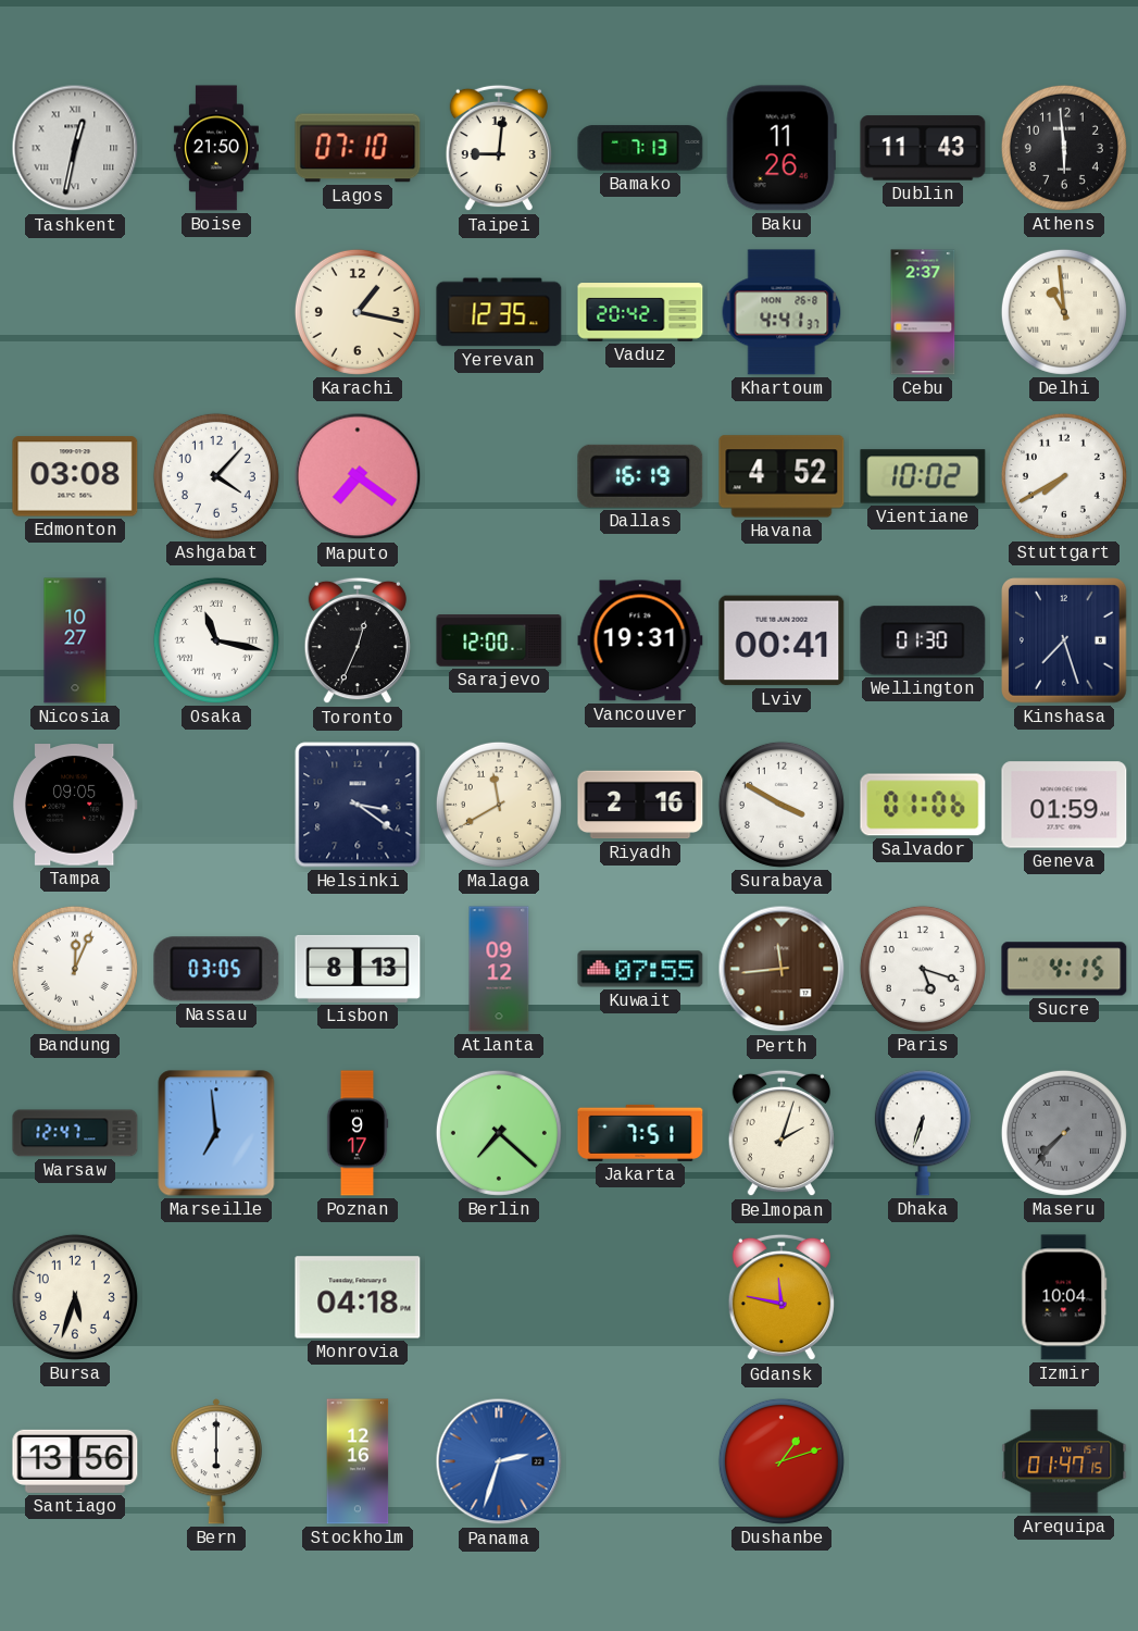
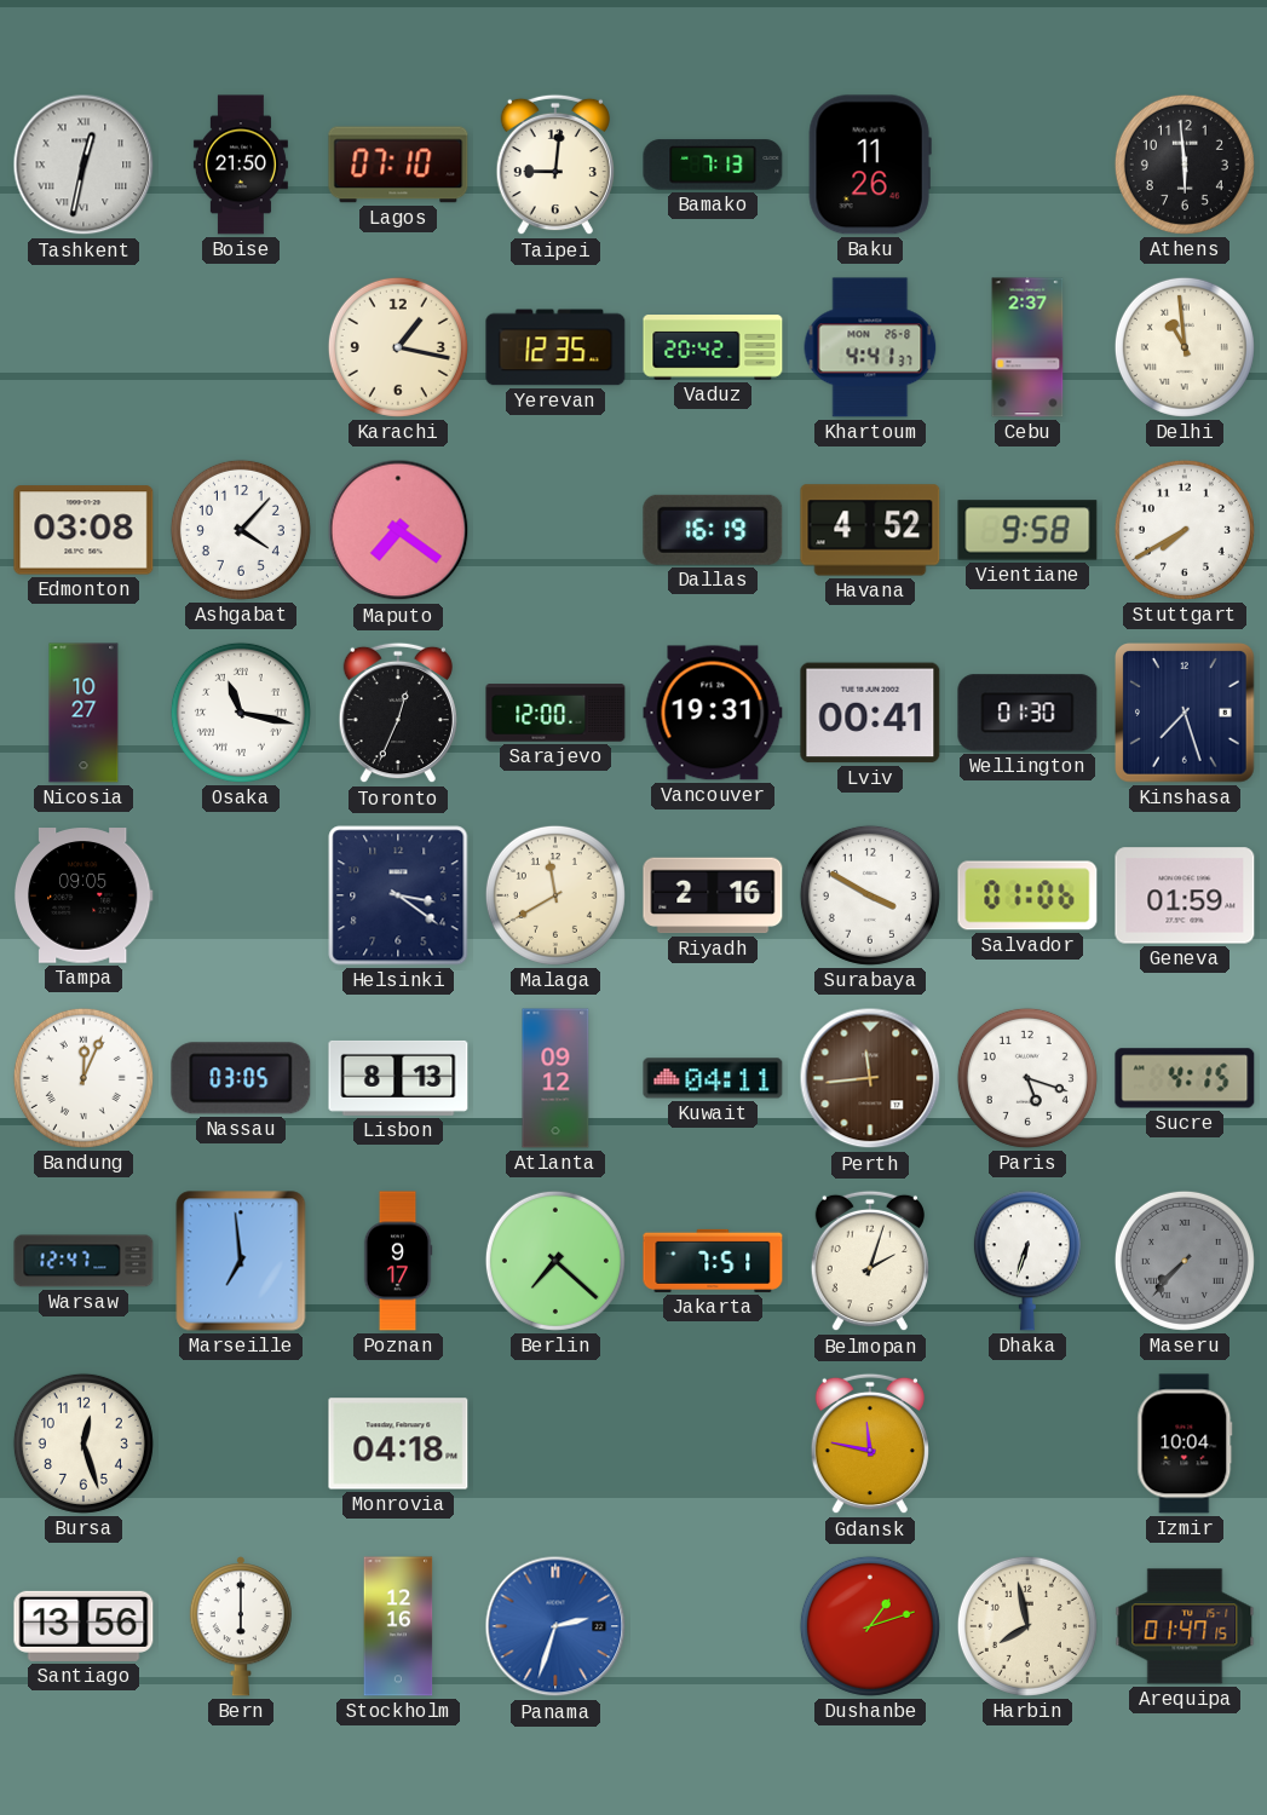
Dublin: 11:43 -> none
Vientiane: 10:02 -> 9:58
Kuwait: 07:55 -> 04:11
Bursa: 5:33 -> 12:27
Harbin: none -> 7:58
